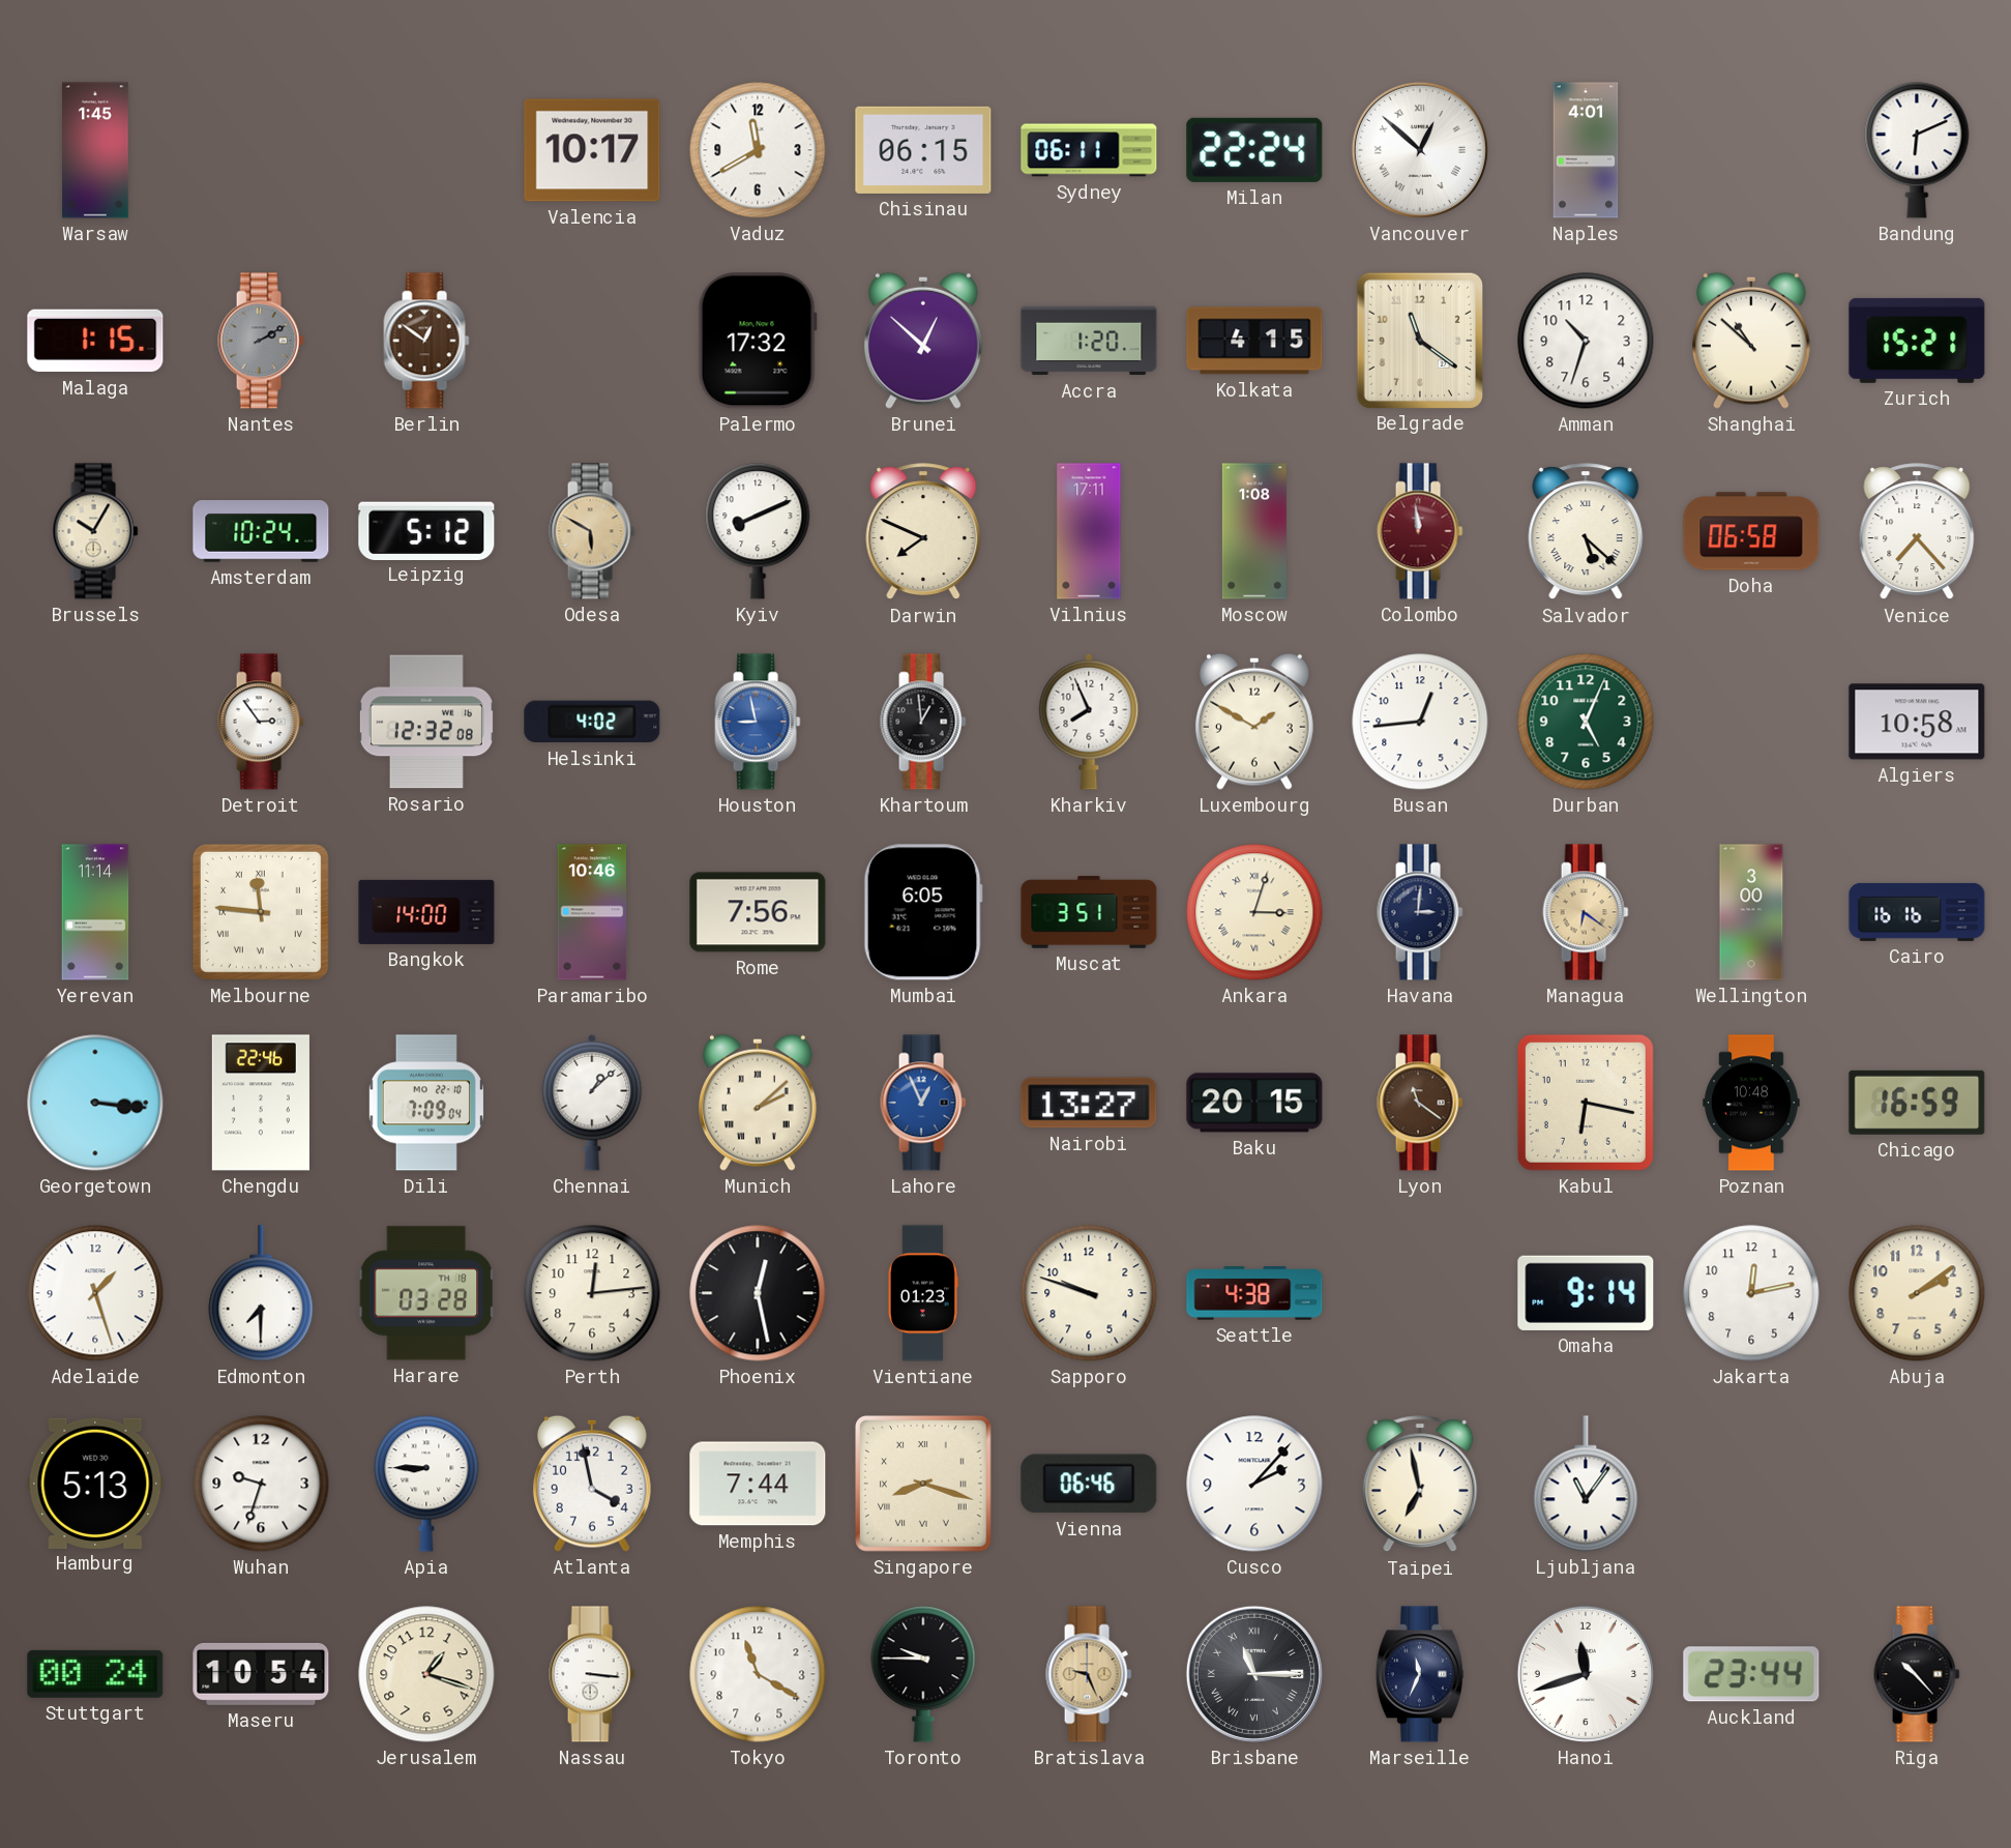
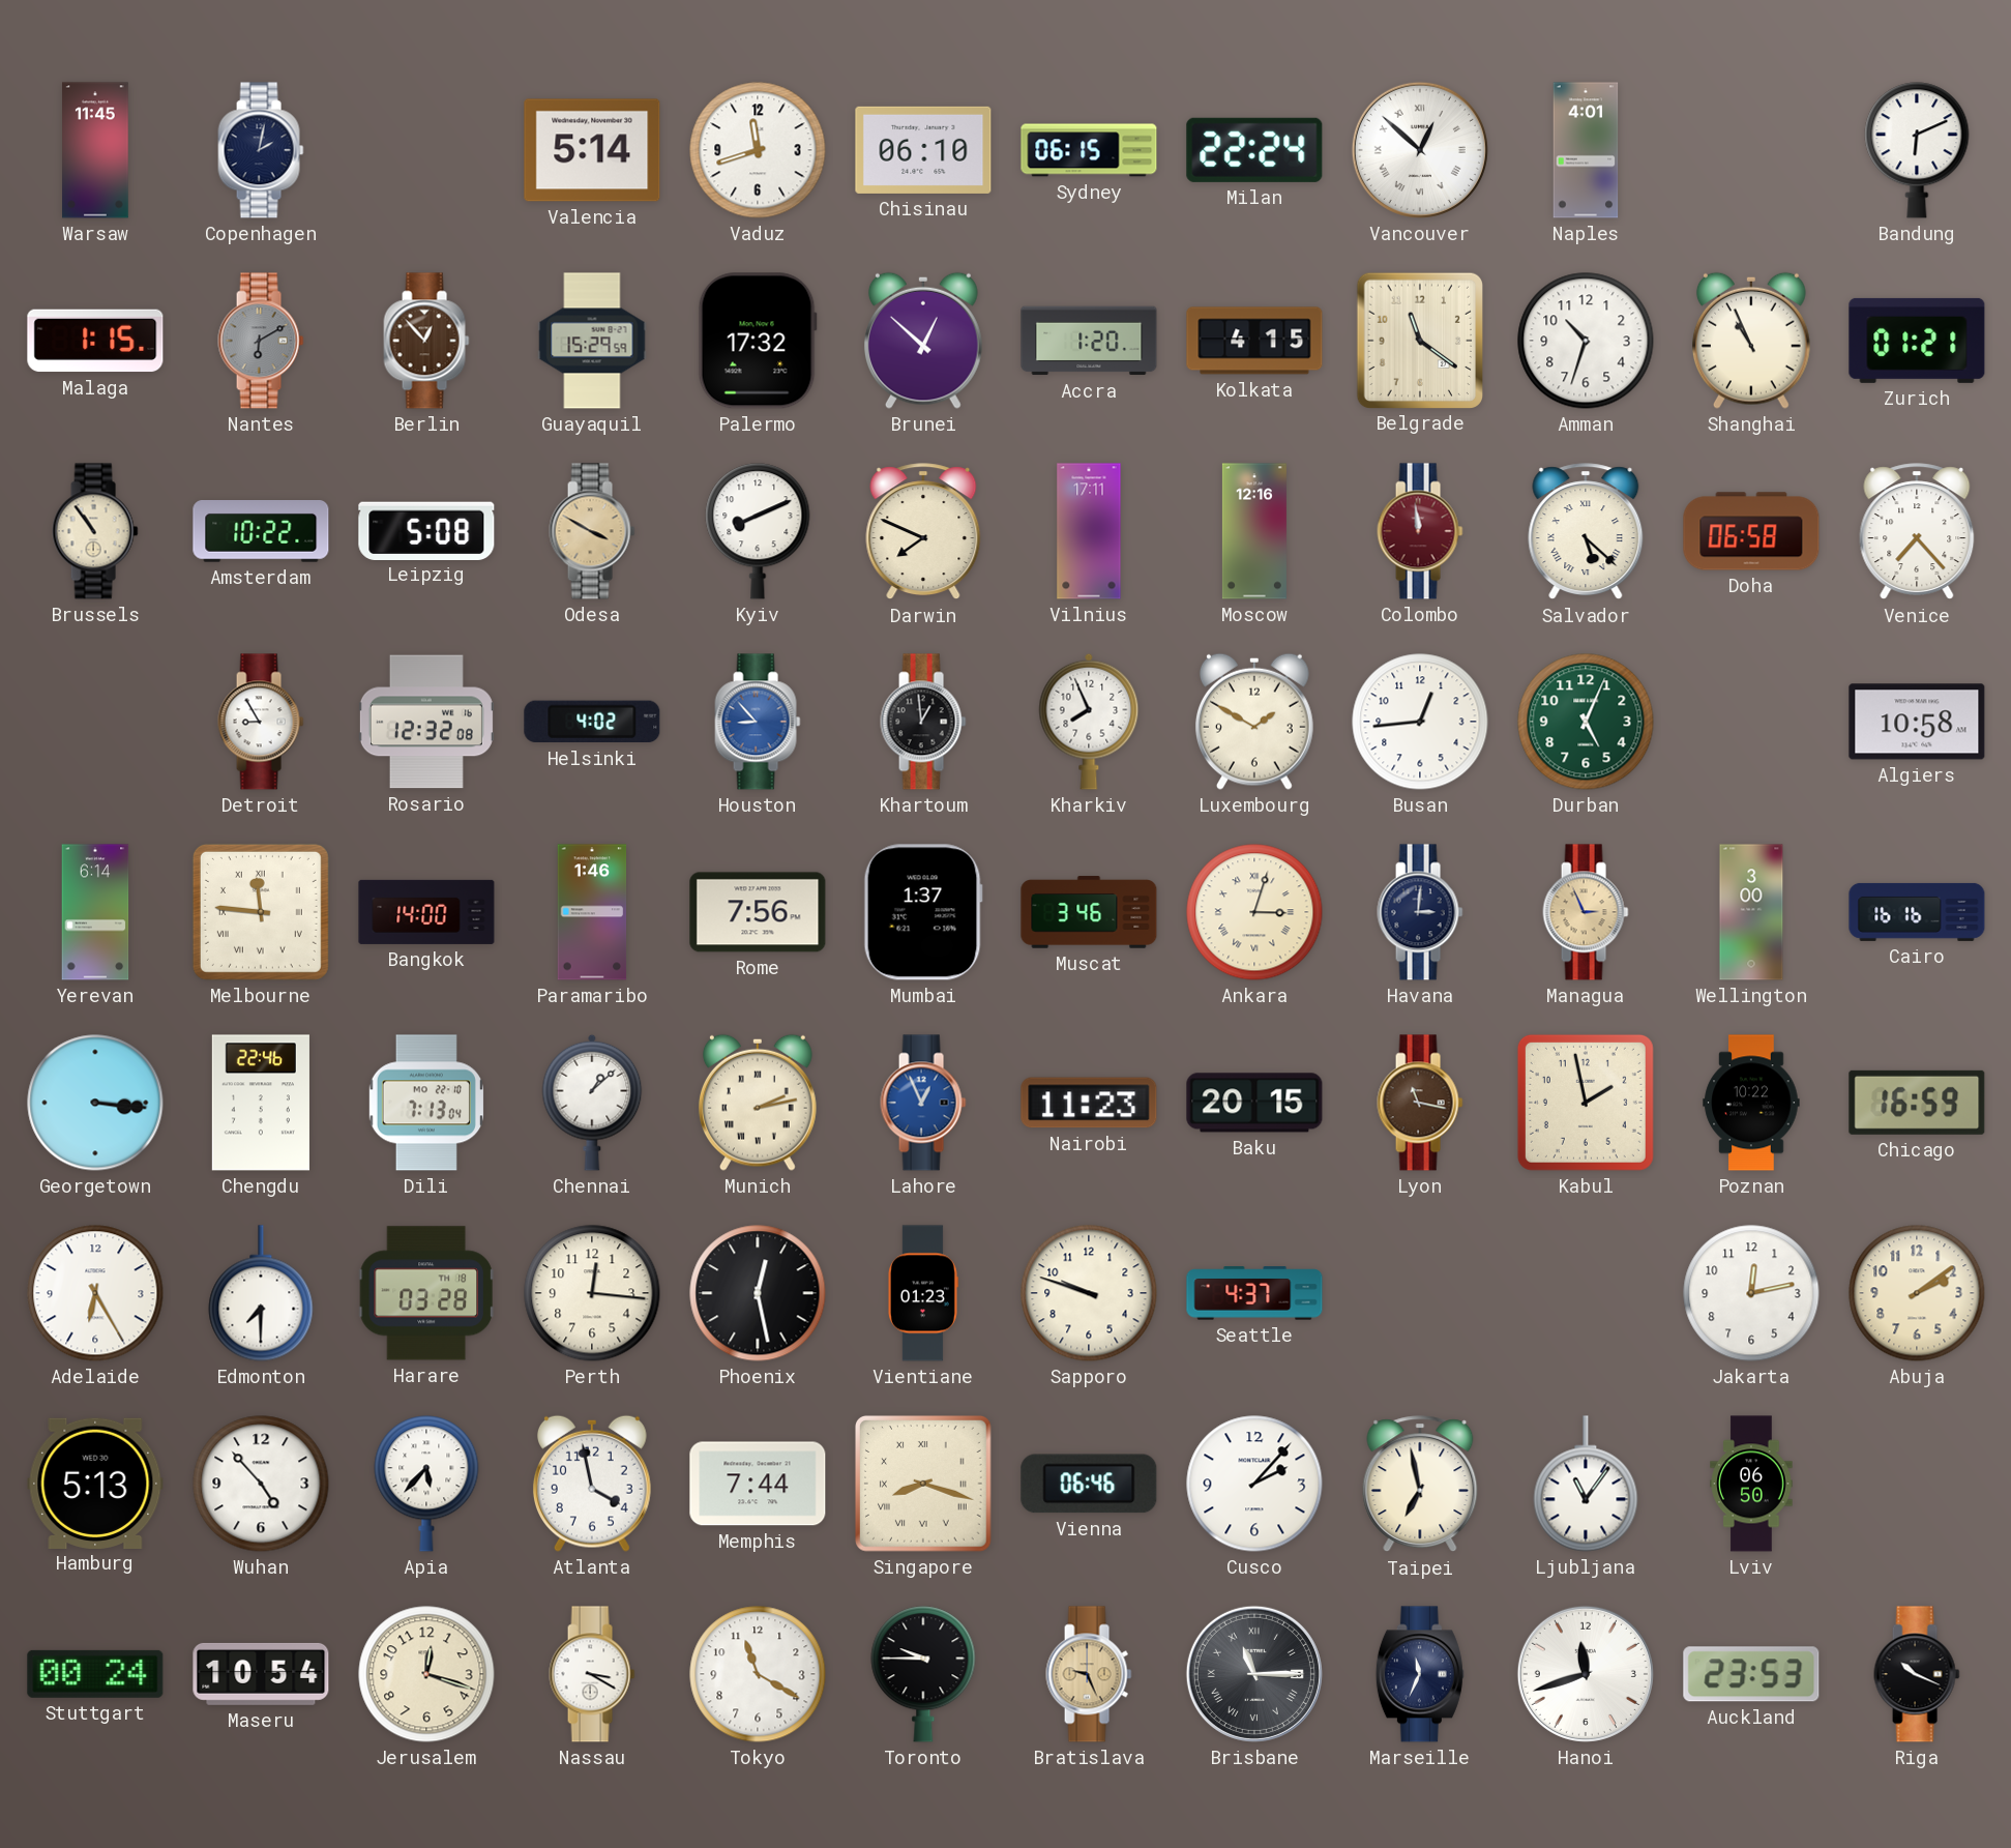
Warsaw: 1:45 -> 11:45
Copenhagen: none -> 2:02
Valencia: 10:17 -> 5:14
Vaduz: 11:40 -> 11:42
Chisinau: 06:15 -> 06:10
Sydney: 06:11 -> 06:15
Nantes: 2:10 -> 6:10
Berlin: 12:51 -> 12:53
Guayaquil: none -> 15:29
Shanghai: 10:52 -> 10:56
Zurich: 15:21 -> 01:21
Brussels: 10:05 -> 10:54
Amsterdam: 10:24 -> 10:22
Leipzig: 5:12 -> 5:08
Odesa: 5:50 -> 3:50
Moscow: 1:08 -> 12:16
Detroit: 2:54 -> 8:55
Houston: 8:58 -> 8:53
Yerevan: 11:14 -> 6:14
Paramaribo: 10:46 -> 1:46
Mumbai: 6:05 -> 1:37
Muscat: 3:51 -> 3:46
Managua: 6:21 -> 2:56
Dili: 7:09 -> 7:13
Munich: 2:08 -> 2:13
Nairobi: 13:27 -> 11:23
Lyon: 11:21 -> 11:17
Kabul: 6:17 -> 1:58
Poznan: 10:48 -> 10:22
Adelaide: 1:27 -> 6:25
Perth: 12:14 -> 12:16
Seattle: 4:38 -> 4:37
Omaha: 9:14 -> none
Wuhan: 9:33 -> 4:53
Apia: 8:45 -> 5:37
Lviv: none -> 06:50
Jerusalem: 1:18 -> 12:18
Nassau: 3:16 -> 3:20
Auckland: 23:44 -> 23:53
Riga: 10:23 -> 10:19
